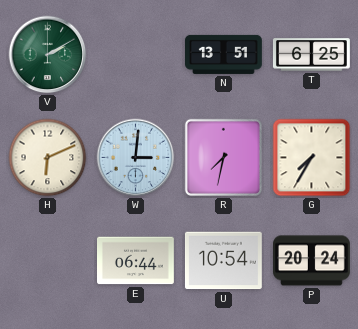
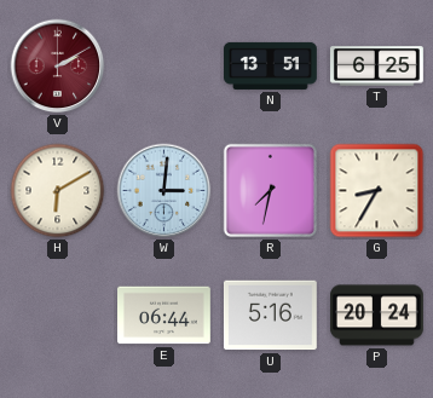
V dial: green -> burgundy
H: 6:11 -> 6:10
G: 7:35 -> 8:35
U: 10:54 -> 5:16
